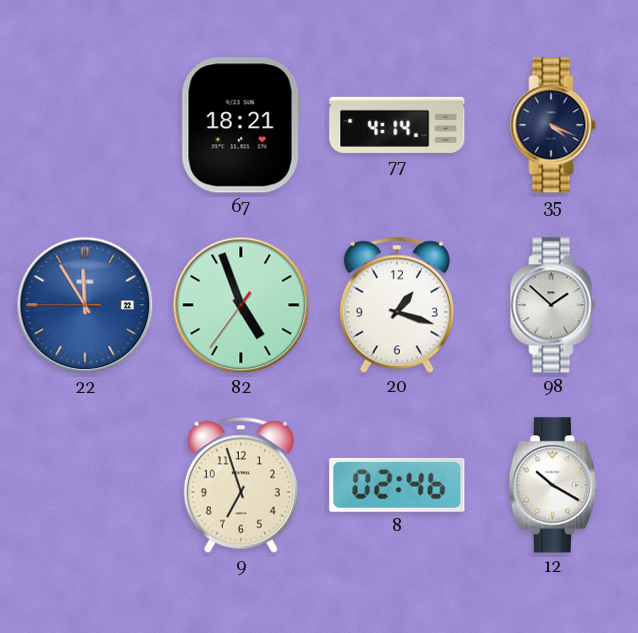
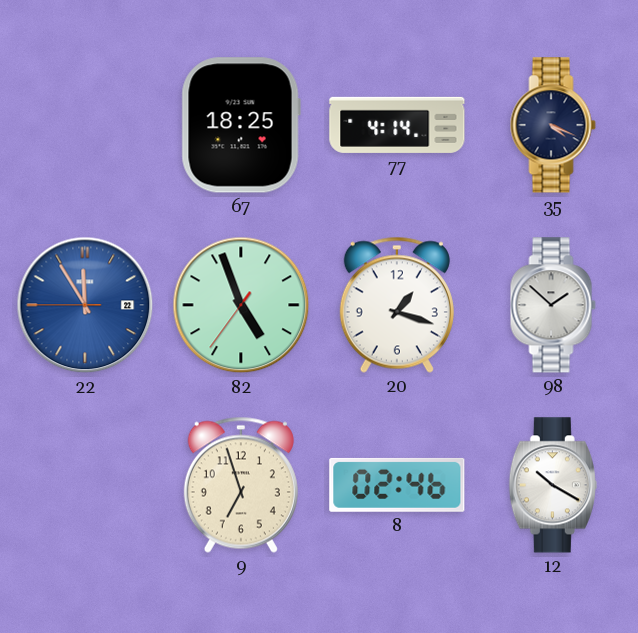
67: 18:21 -> 18:25
